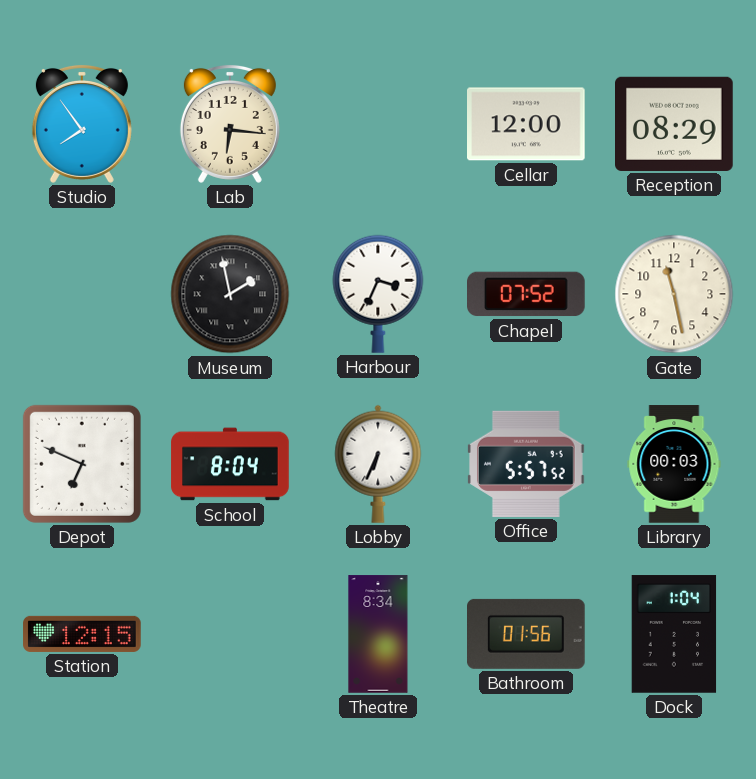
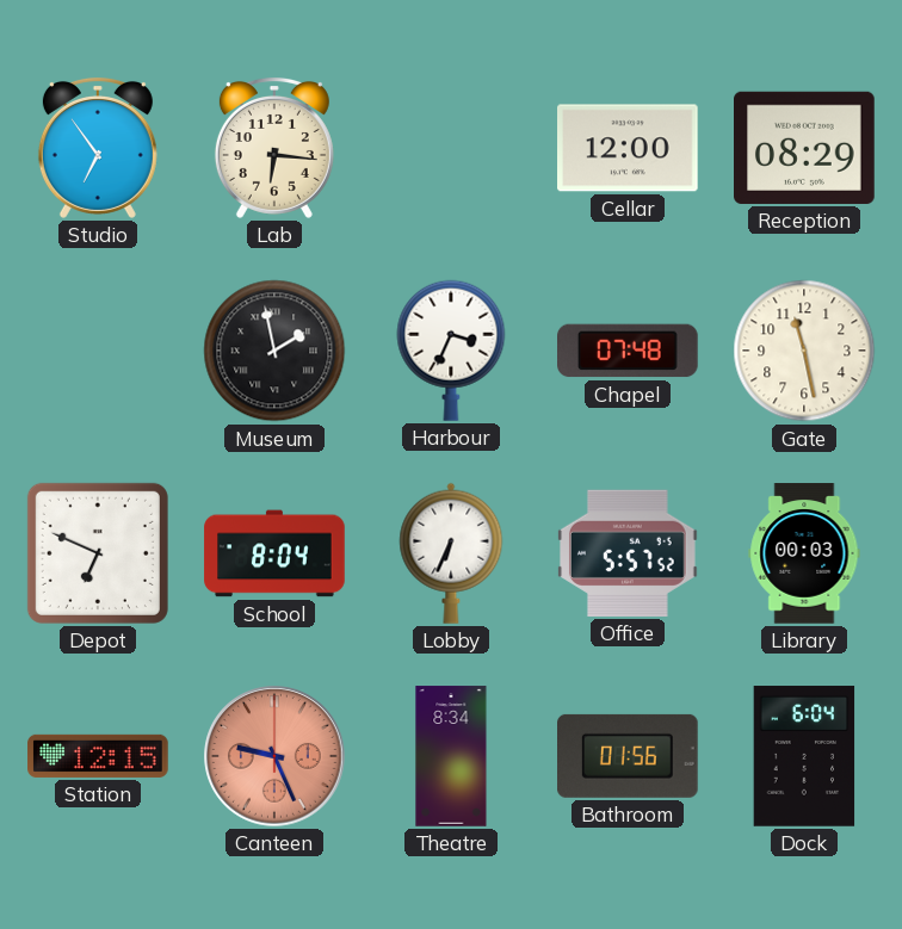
Studio: 7:54 -> 6:54
Chapel: 07:52 -> 07:48
Canteen: none -> 9:26
Dock: 1:04 -> 6:04
